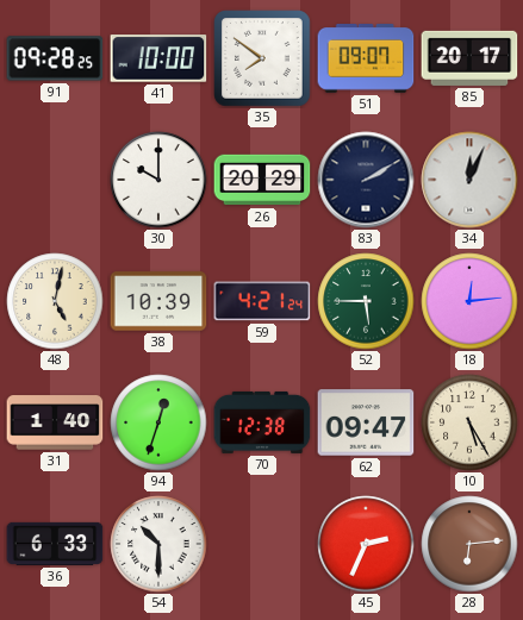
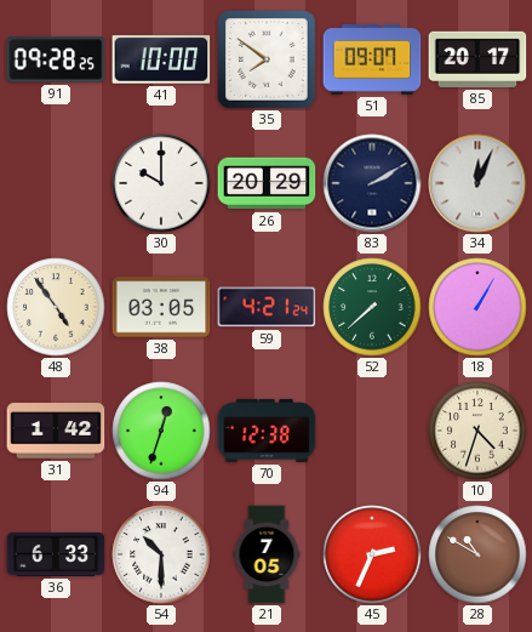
48: 5:02 -> 4:54
38: 10:39 -> 03:05
52: 5:45 -> 7:38
18: 12:14 -> 1:05
31: 1:40 -> 1:42
62: 09:47 -> none
10: 5:25 -> 4:33
21: none -> 7:05
28: 6:14 -> 10:50
